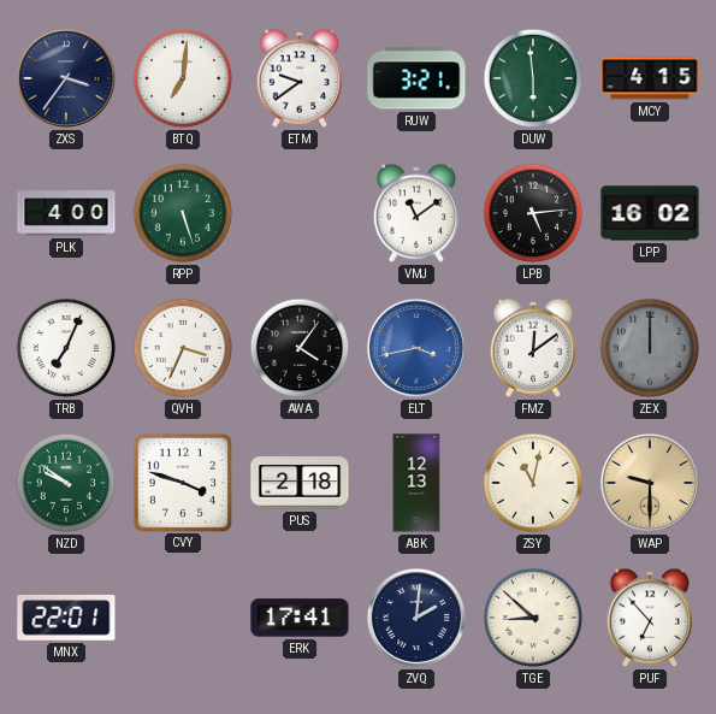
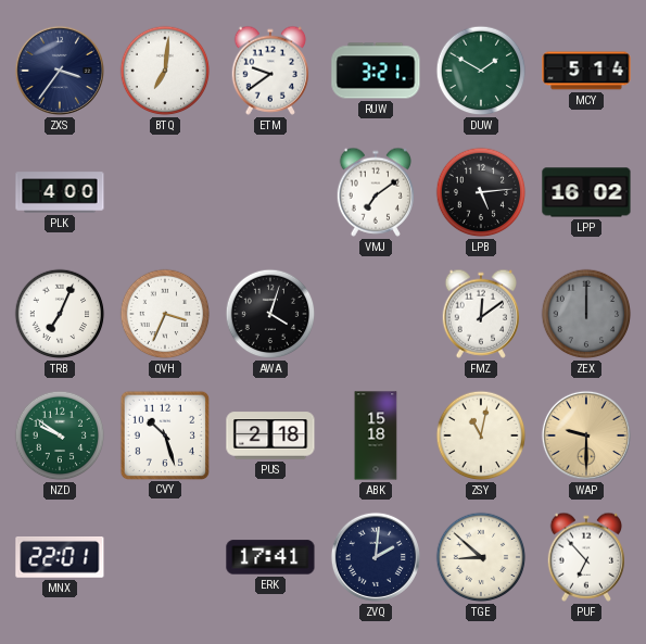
DUW: 5:59 -> 1:50
MCY: 4:15 -> 5:14
RPP: 5:27 -> none
VMJ: 11:09 -> 7:09
AWA: 4:06 -> 4:03
ELT: 3:43 -> none
CVY: 3:48 -> 10:27
ABK: 12:13 -> 15:18
